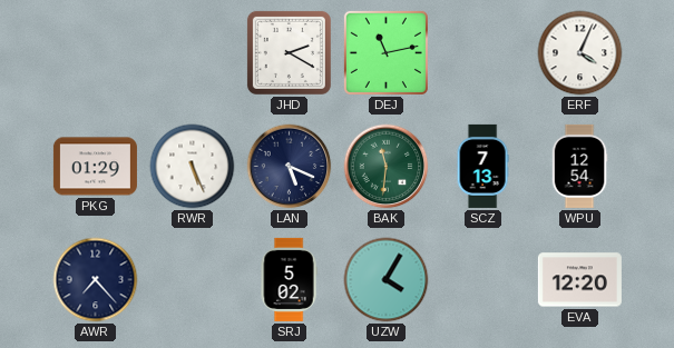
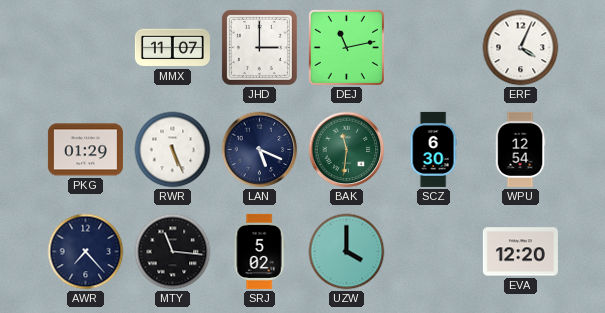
MMX: none -> 11:07
JHD: 2:20 -> 3:00
SCZ: 7:13 -> 6:30
MTY: none -> 11:16
UZW: 4:05 -> 4:00
